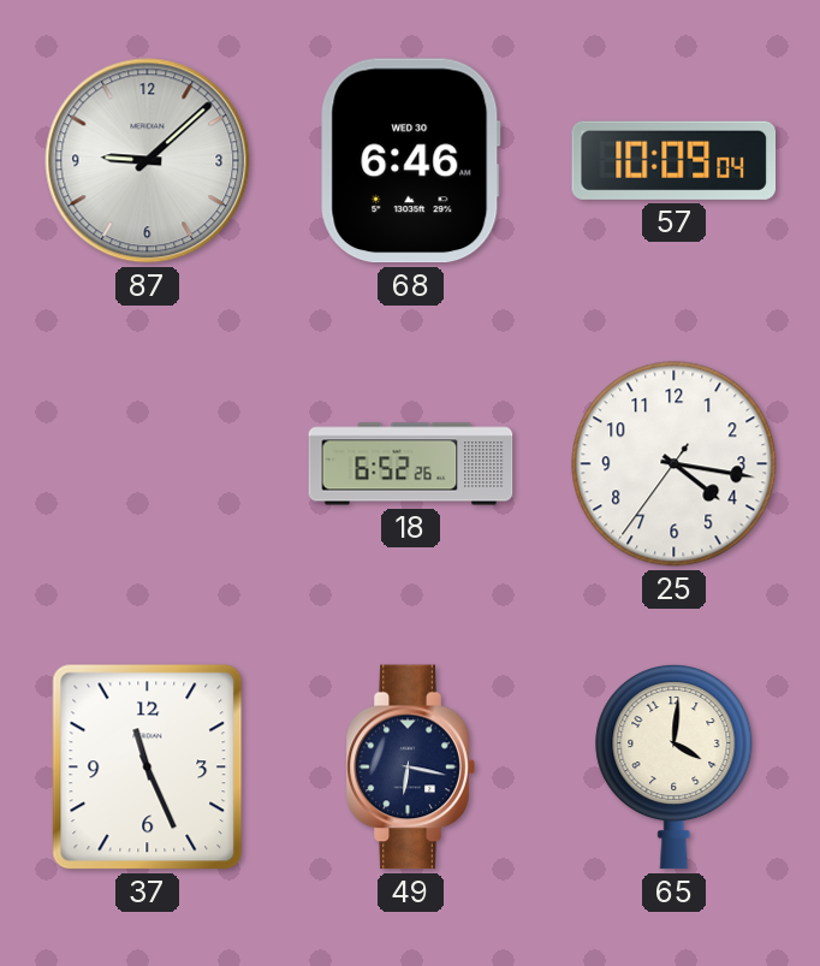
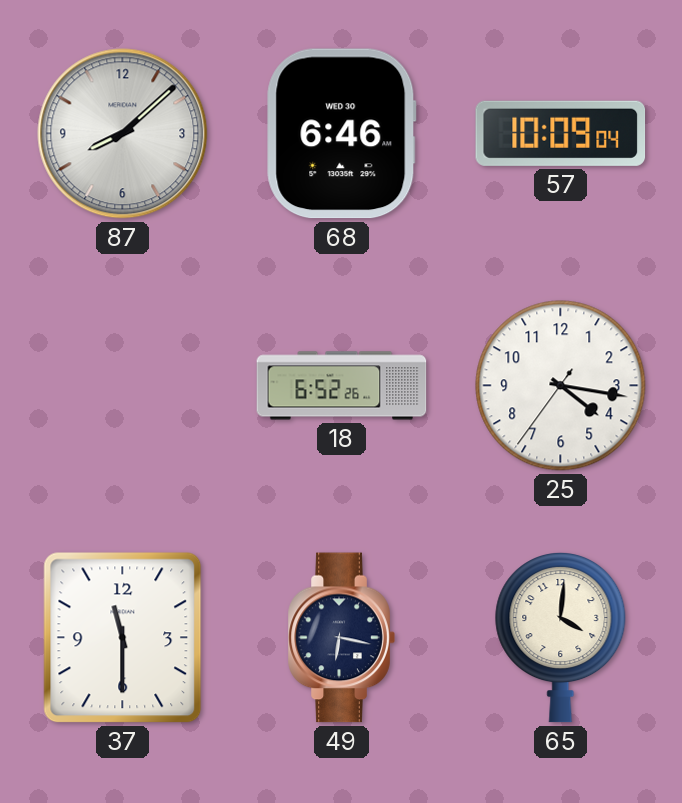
87: 9:08 -> 8:08
37: 11:26 -> 11:30
